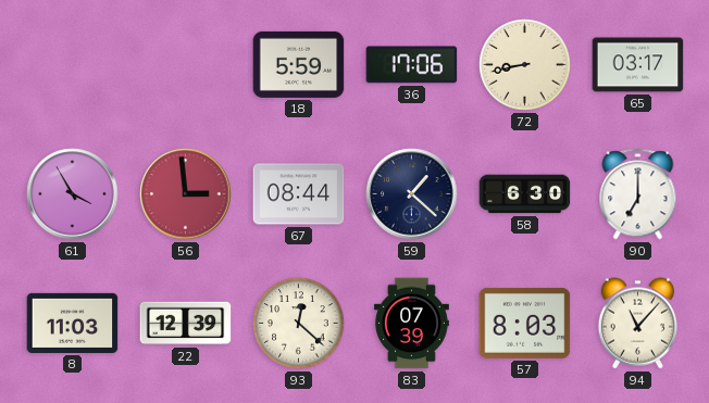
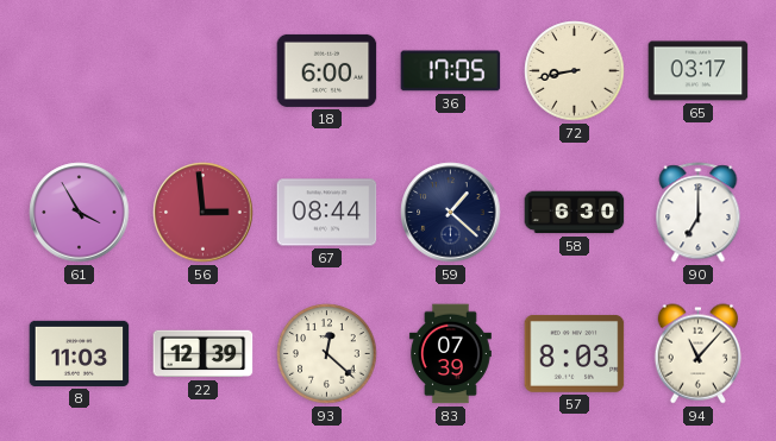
18: 5:59 -> 6:00
36: 17:06 -> 17:05
